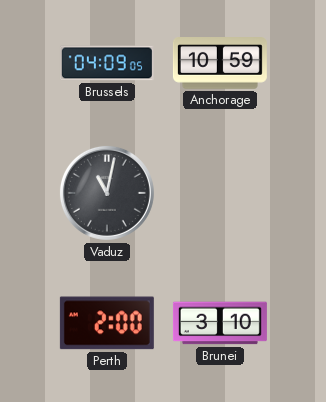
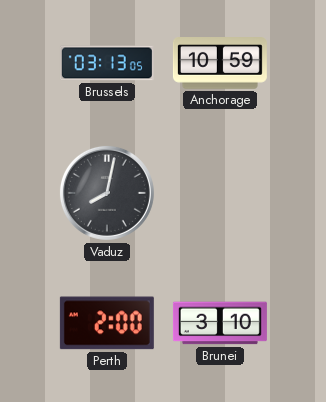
Brussels: 04:09 -> 03:13
Vaduz: 11:02 -> 8:02
